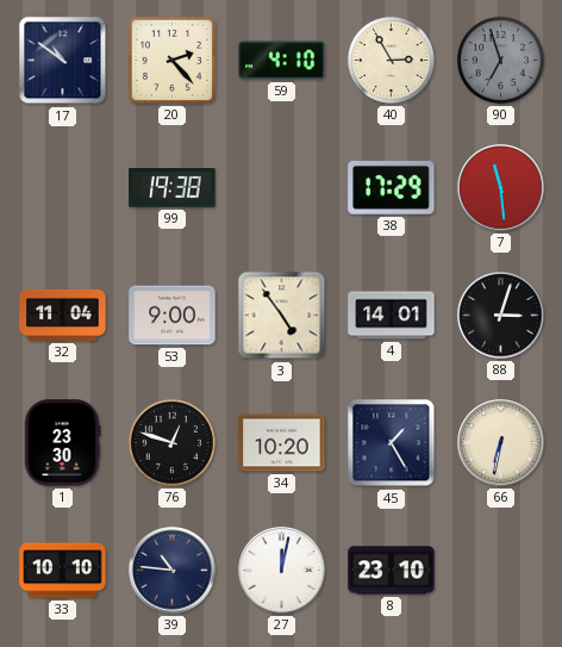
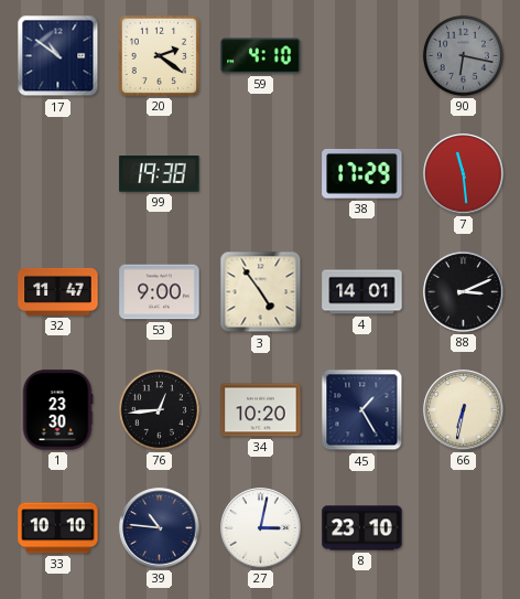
20: 2:23 -> 2:21
40: 2:55 -> none
90: 6:57 -> 6:17
32: 11:04 -> 11:47
88: 3:03 -> 3:11
76: 12:48 -> 12:44
27: 12:02 -> 3:02
